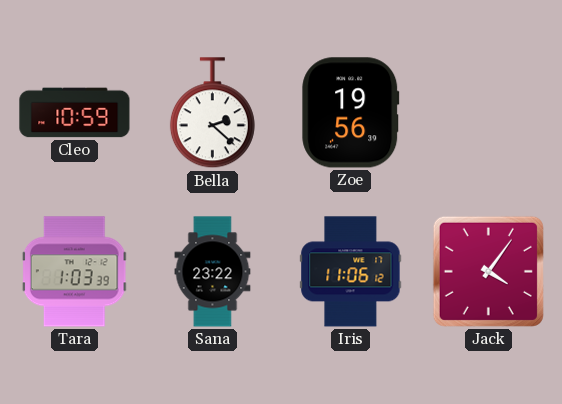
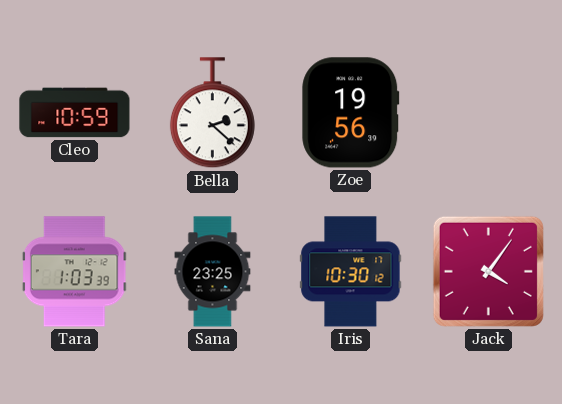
Sana: 23:22 -> 23:25
Iris: 11:06 -> 10:30
